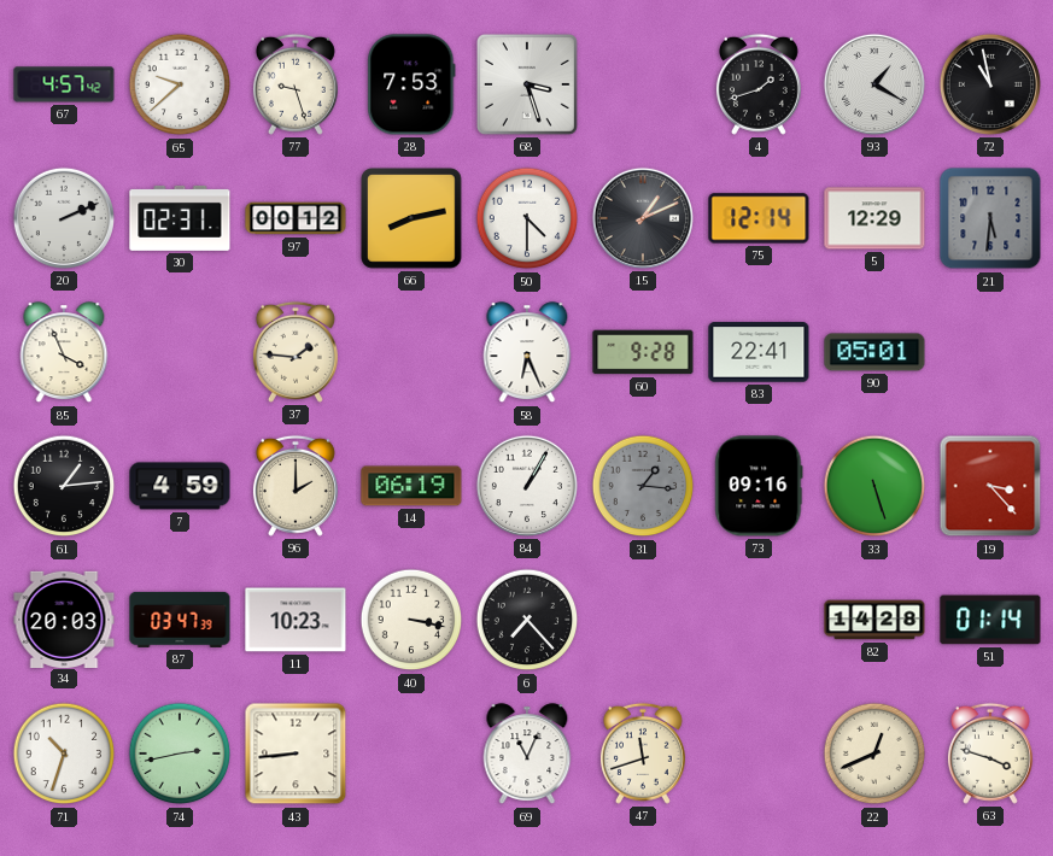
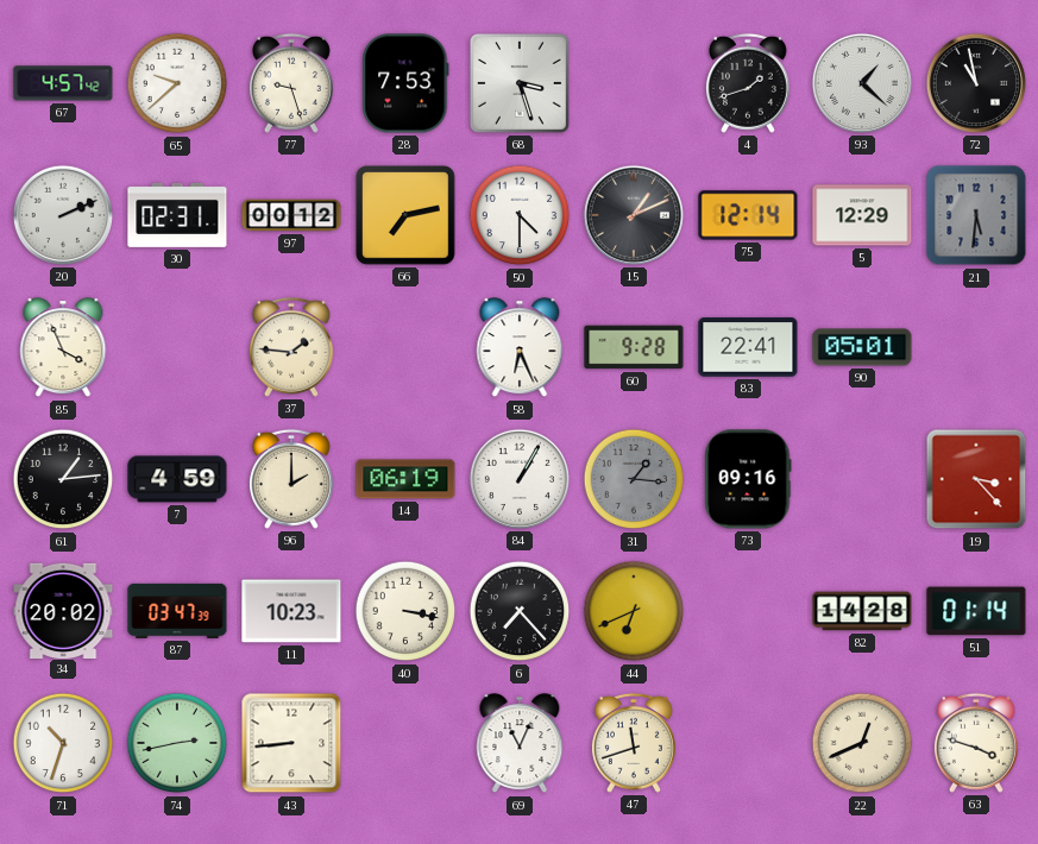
93: 1:20 -> 1:22
66: 8:13 -> 7:13
33: 5:27 -> none
34: 20:03 -> 20:02
44: none -> 6:41
